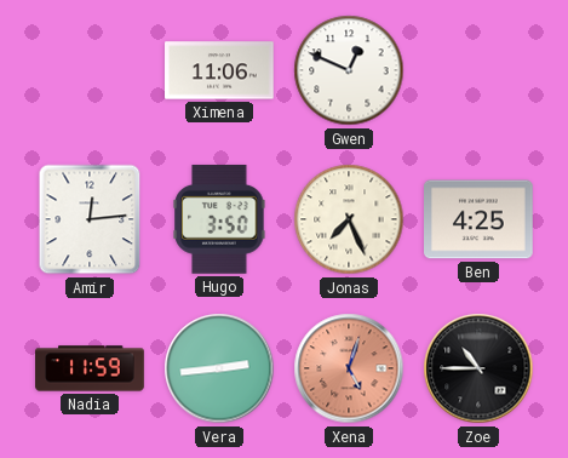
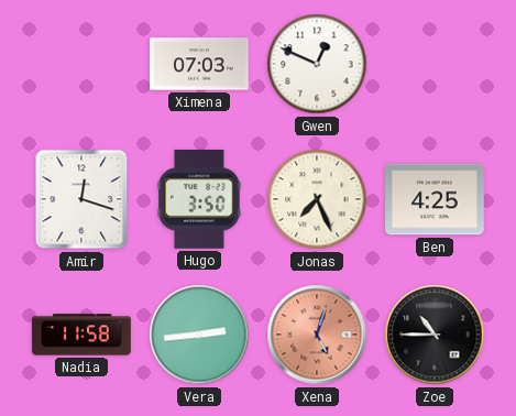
Ximena: 11:06 -> 07:03
Amir: 12:14 -> 12:18
Nadia: 11:59 -> 11:58
